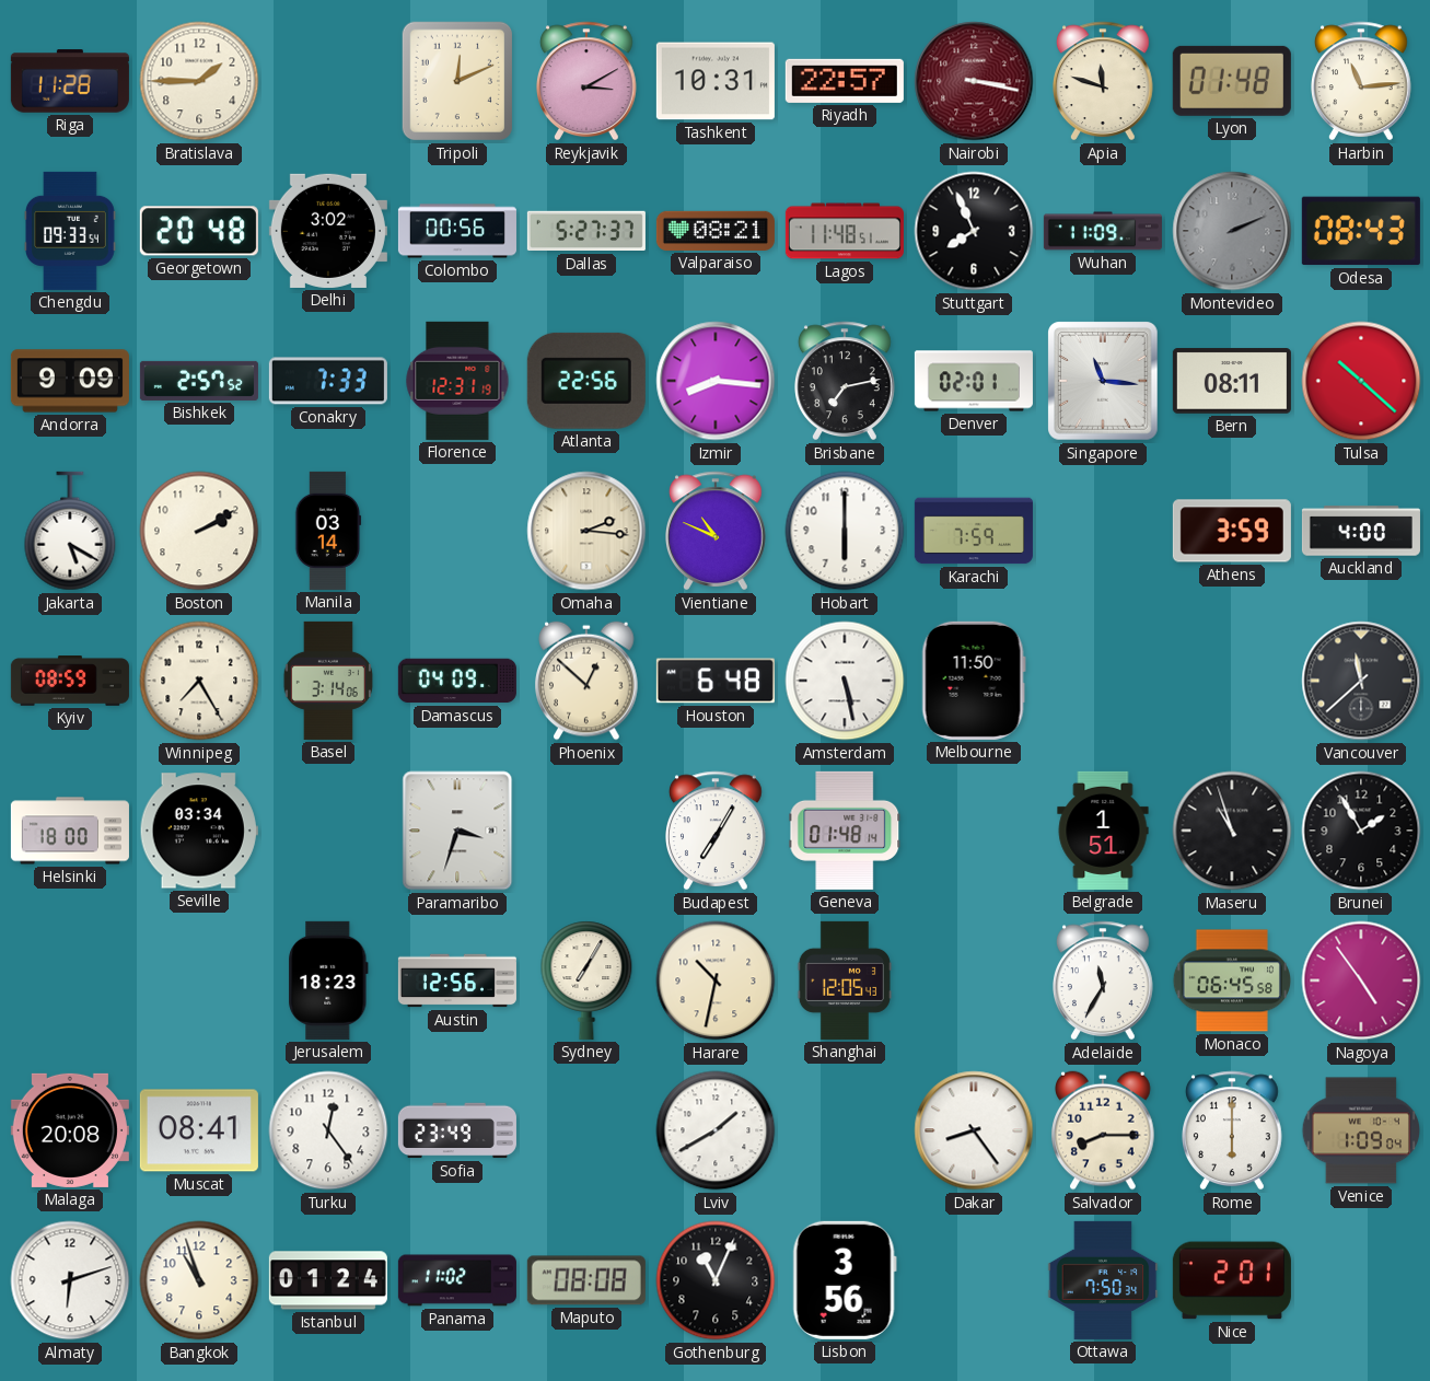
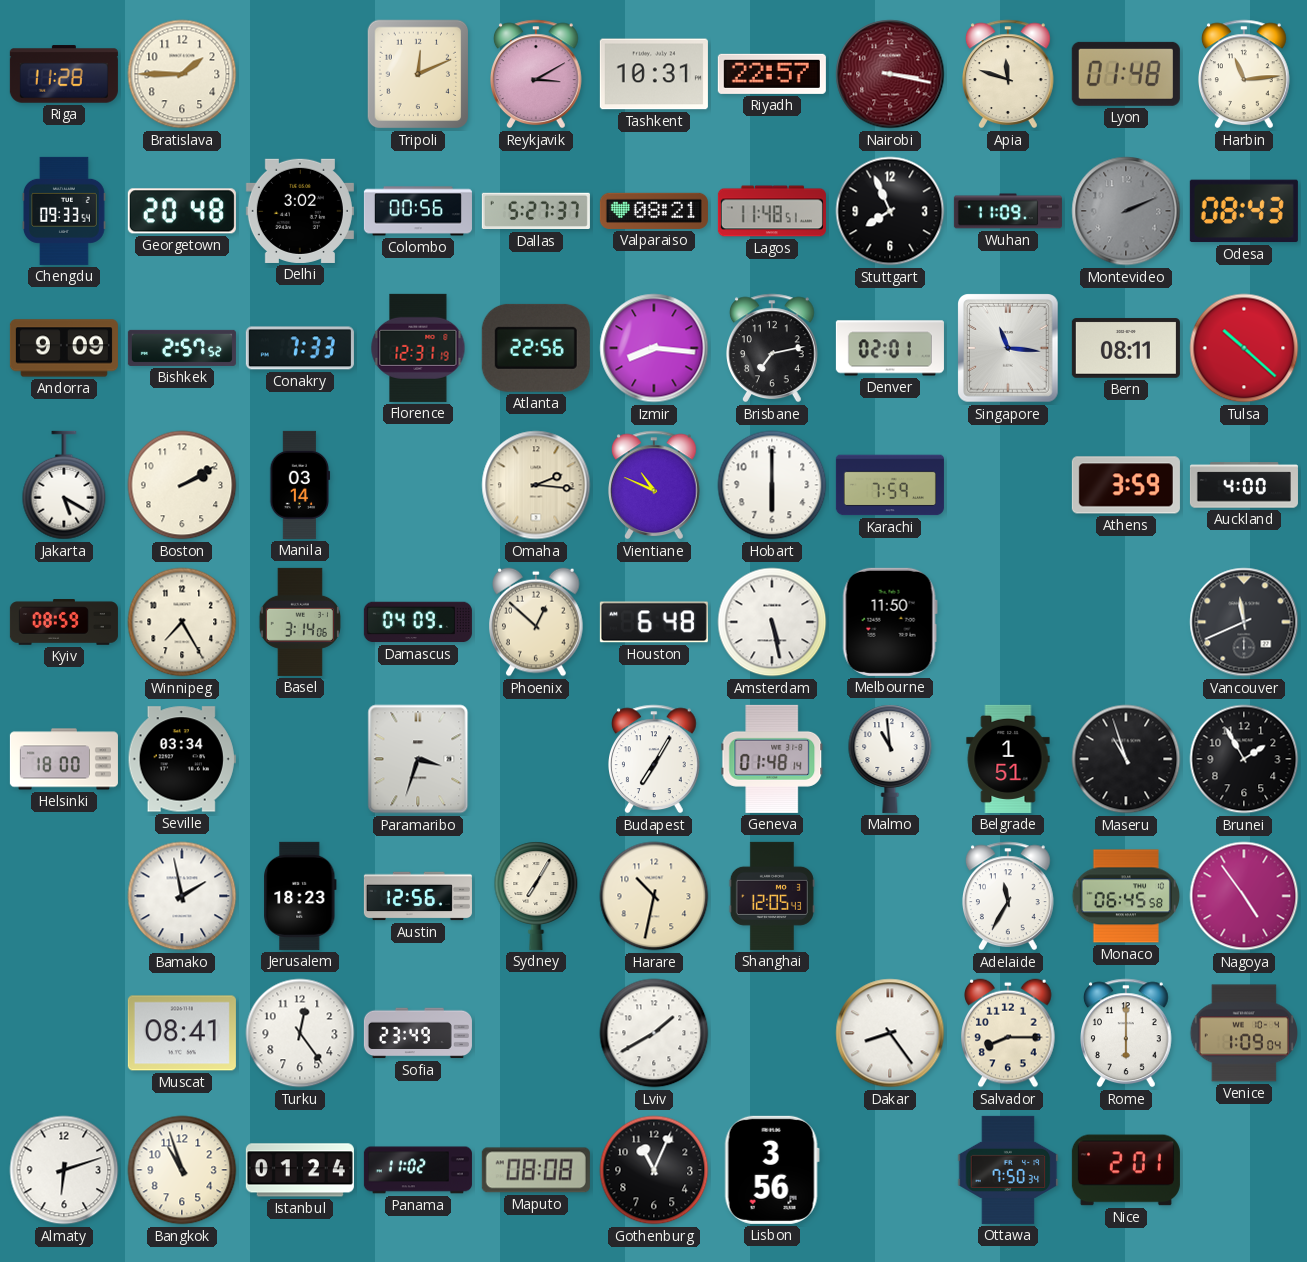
Vancouver: 11:38 -> 11:41
Malmo: none -> 10:59
Bamako: none -> 1:58
Malaga: 20:08 -> none
